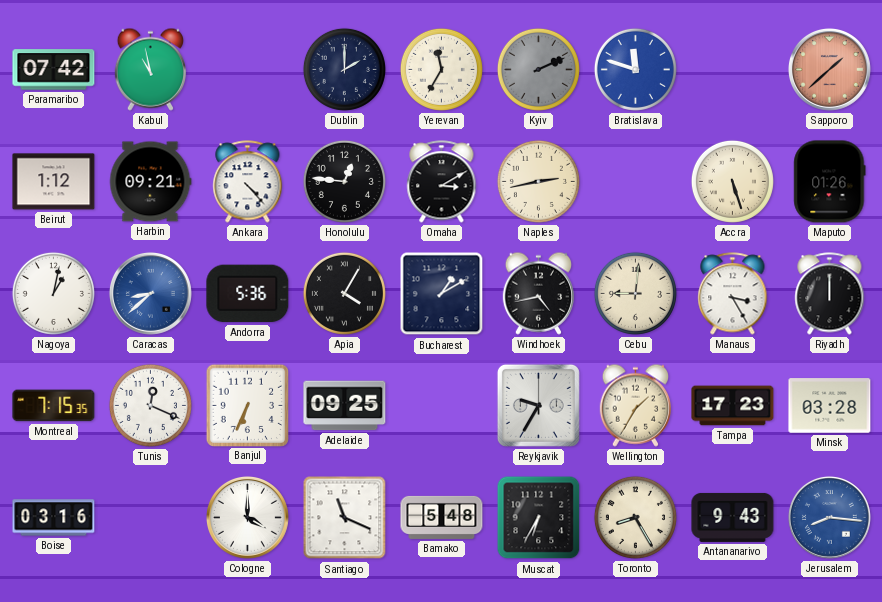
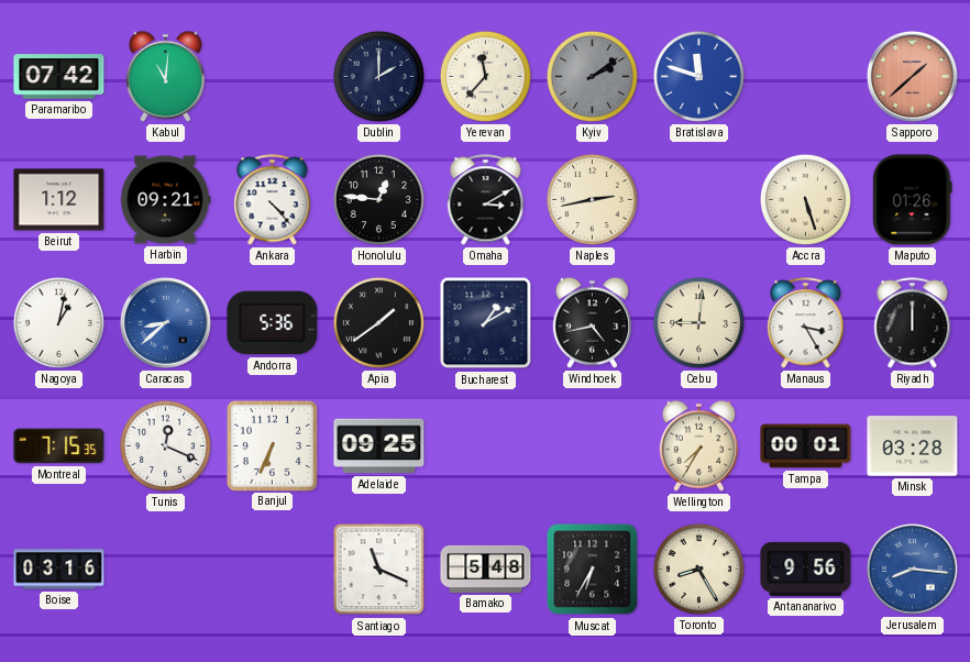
Kabul: 10:58 -> 11:01
Yerevan: 11:35 -> 11:37
Kyiv: 2:11 -> 2:09
Apia: 4:05 -> 1:39
Reykjavik: 9:35 -> none
Wellington: 1:35 -> 7:35
Tampa: 17:23 -> 00:01
Cologne: 4:00 -> none
Antananarivo: 9:43 -> 9:56
